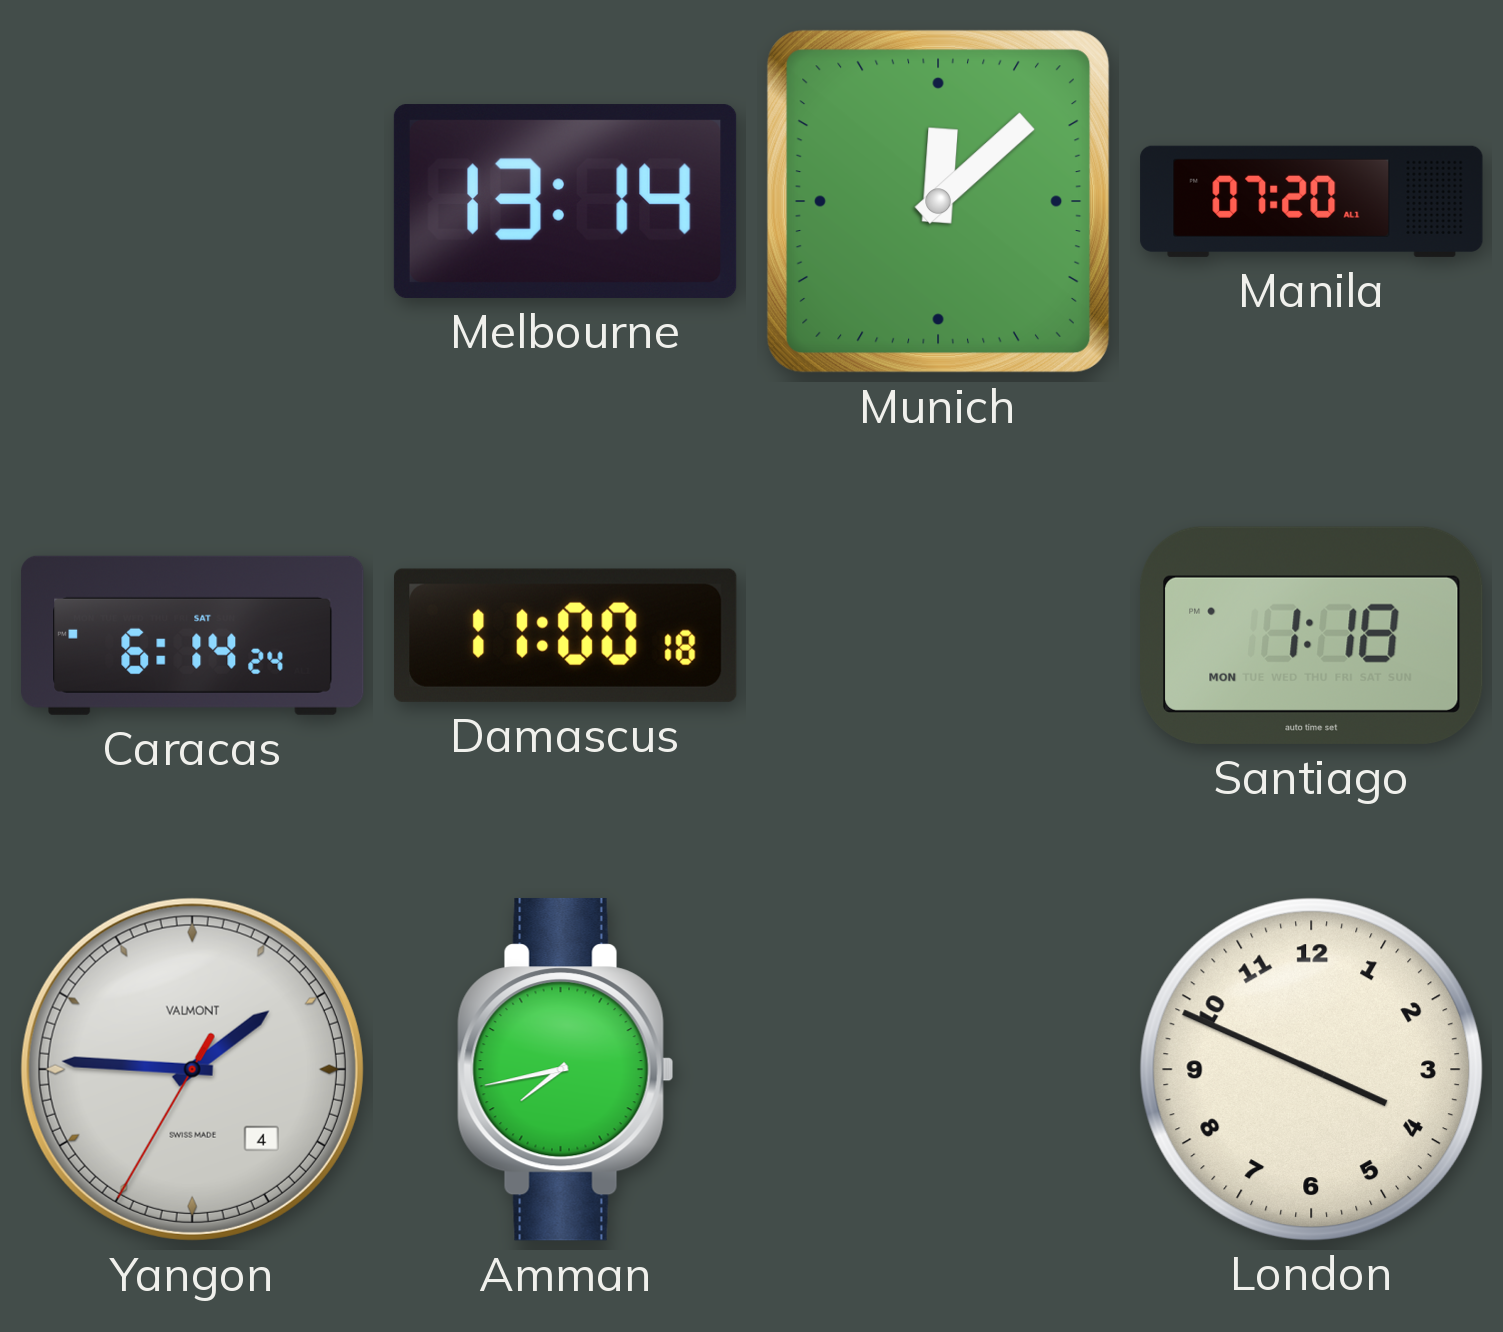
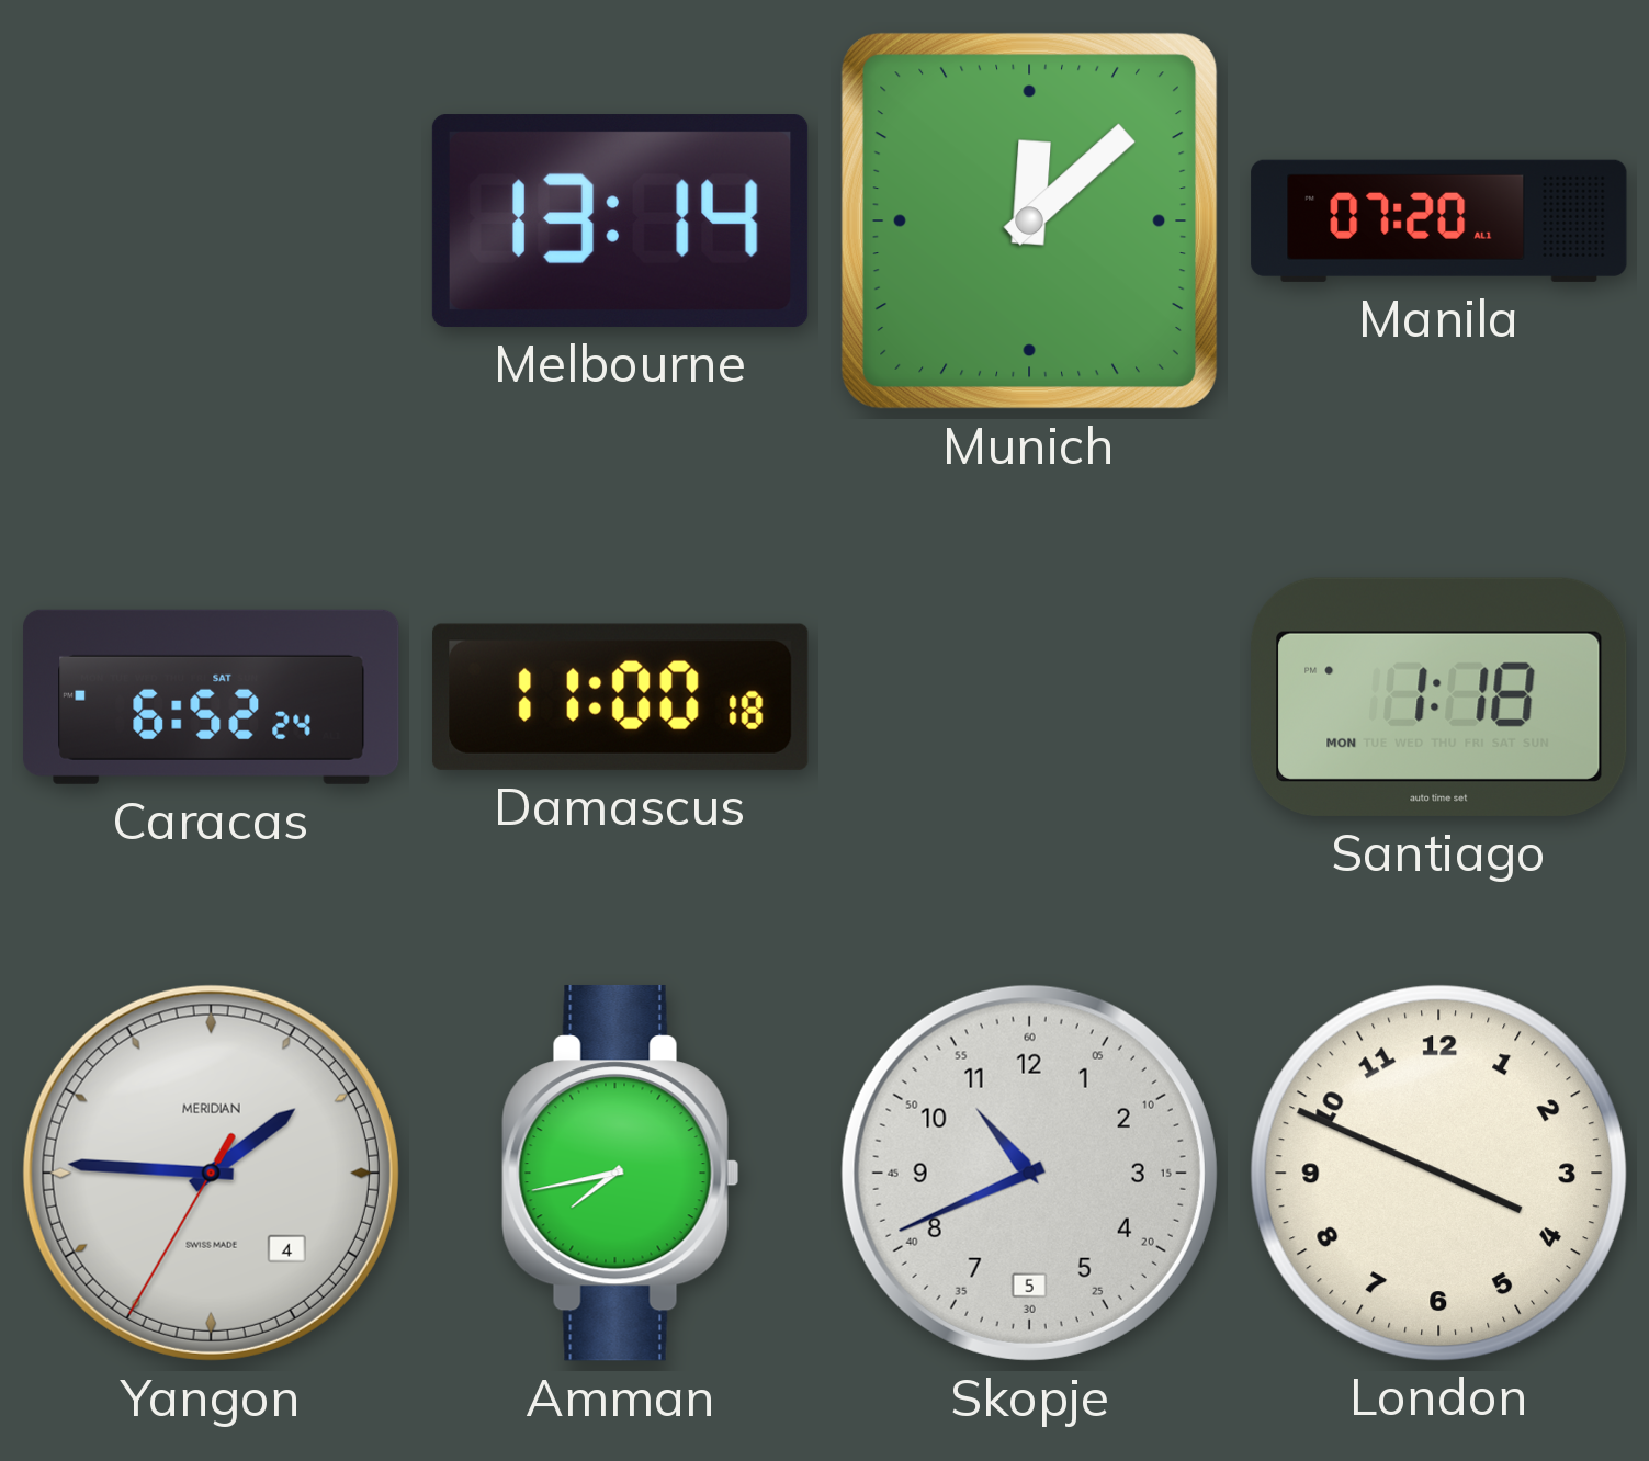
Caracas: 6:14 -> 6:52
Yangon brand: VALMONT -> MERIDIAN
Skopje: none -> 10:41
